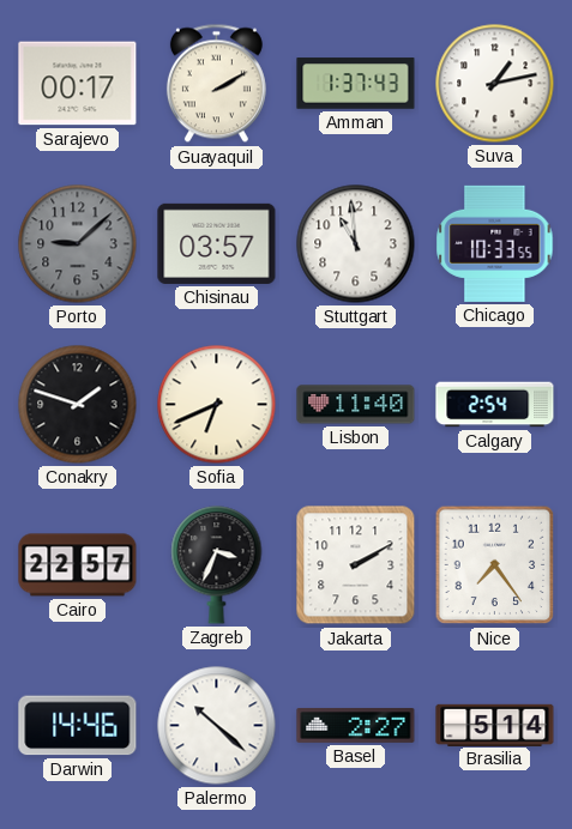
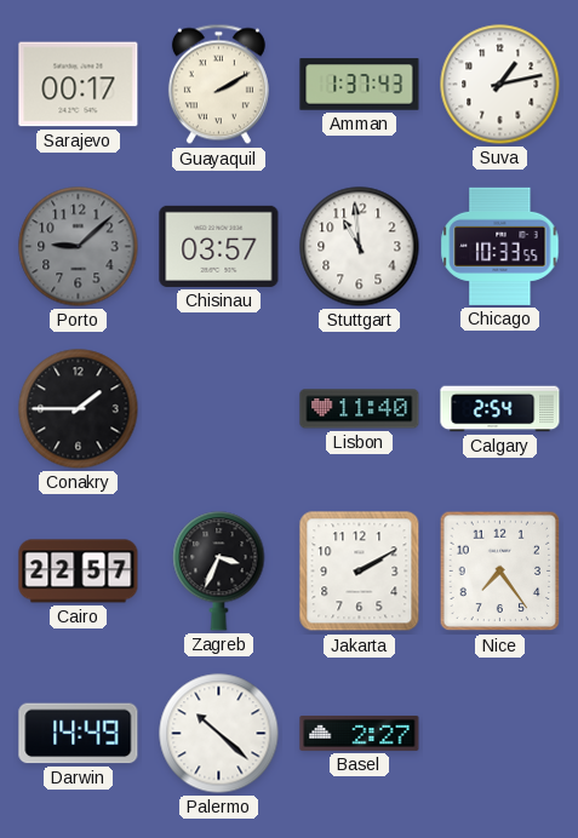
Conakry: 1:48 -> 1:45
Sofia: 6:41 -> none
Darwin: 14:46 -> 14:49
Brasilia: 5:14 -> none
